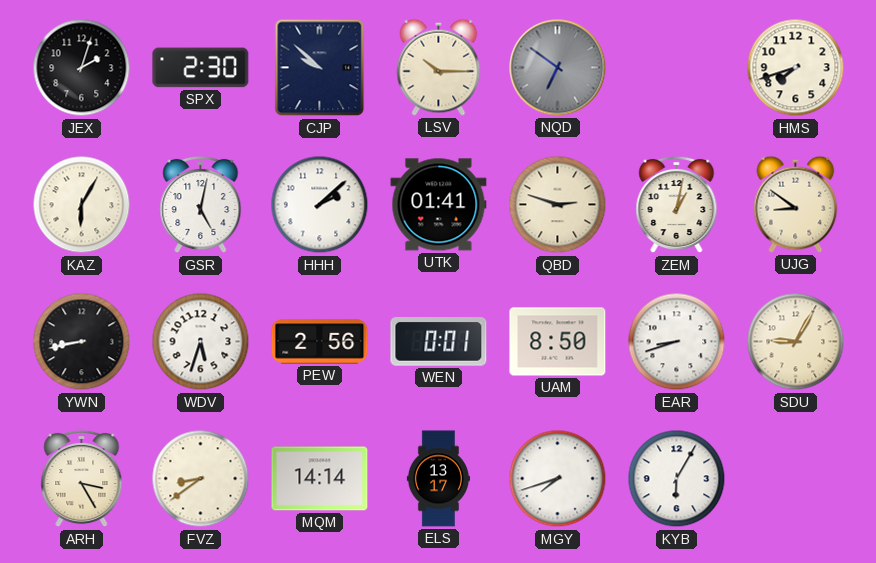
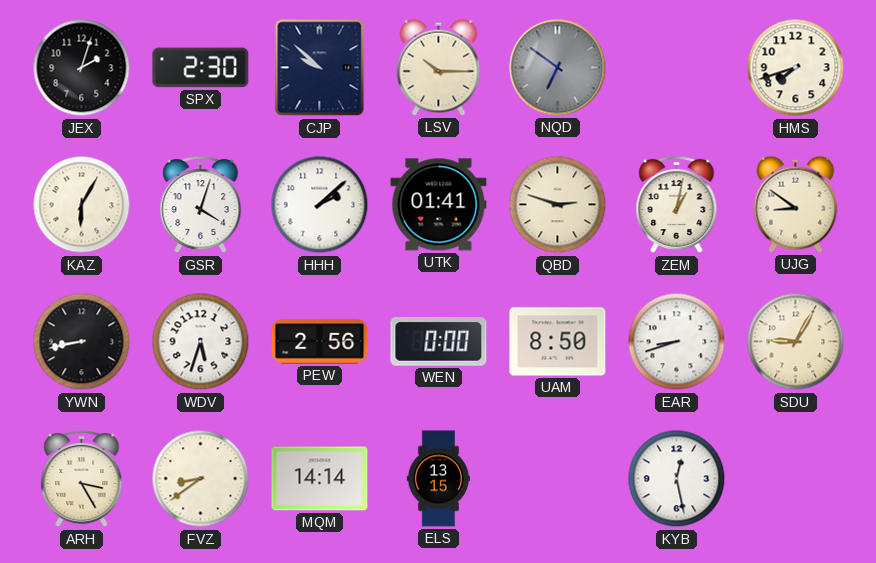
GSR: 5:02 -> 4:03
WEN: 0:01 -> 0:00
ELS: 13:17 -> 13:15
MGY: 7:42 -> none
KYB: 6:05 -> 12:28
